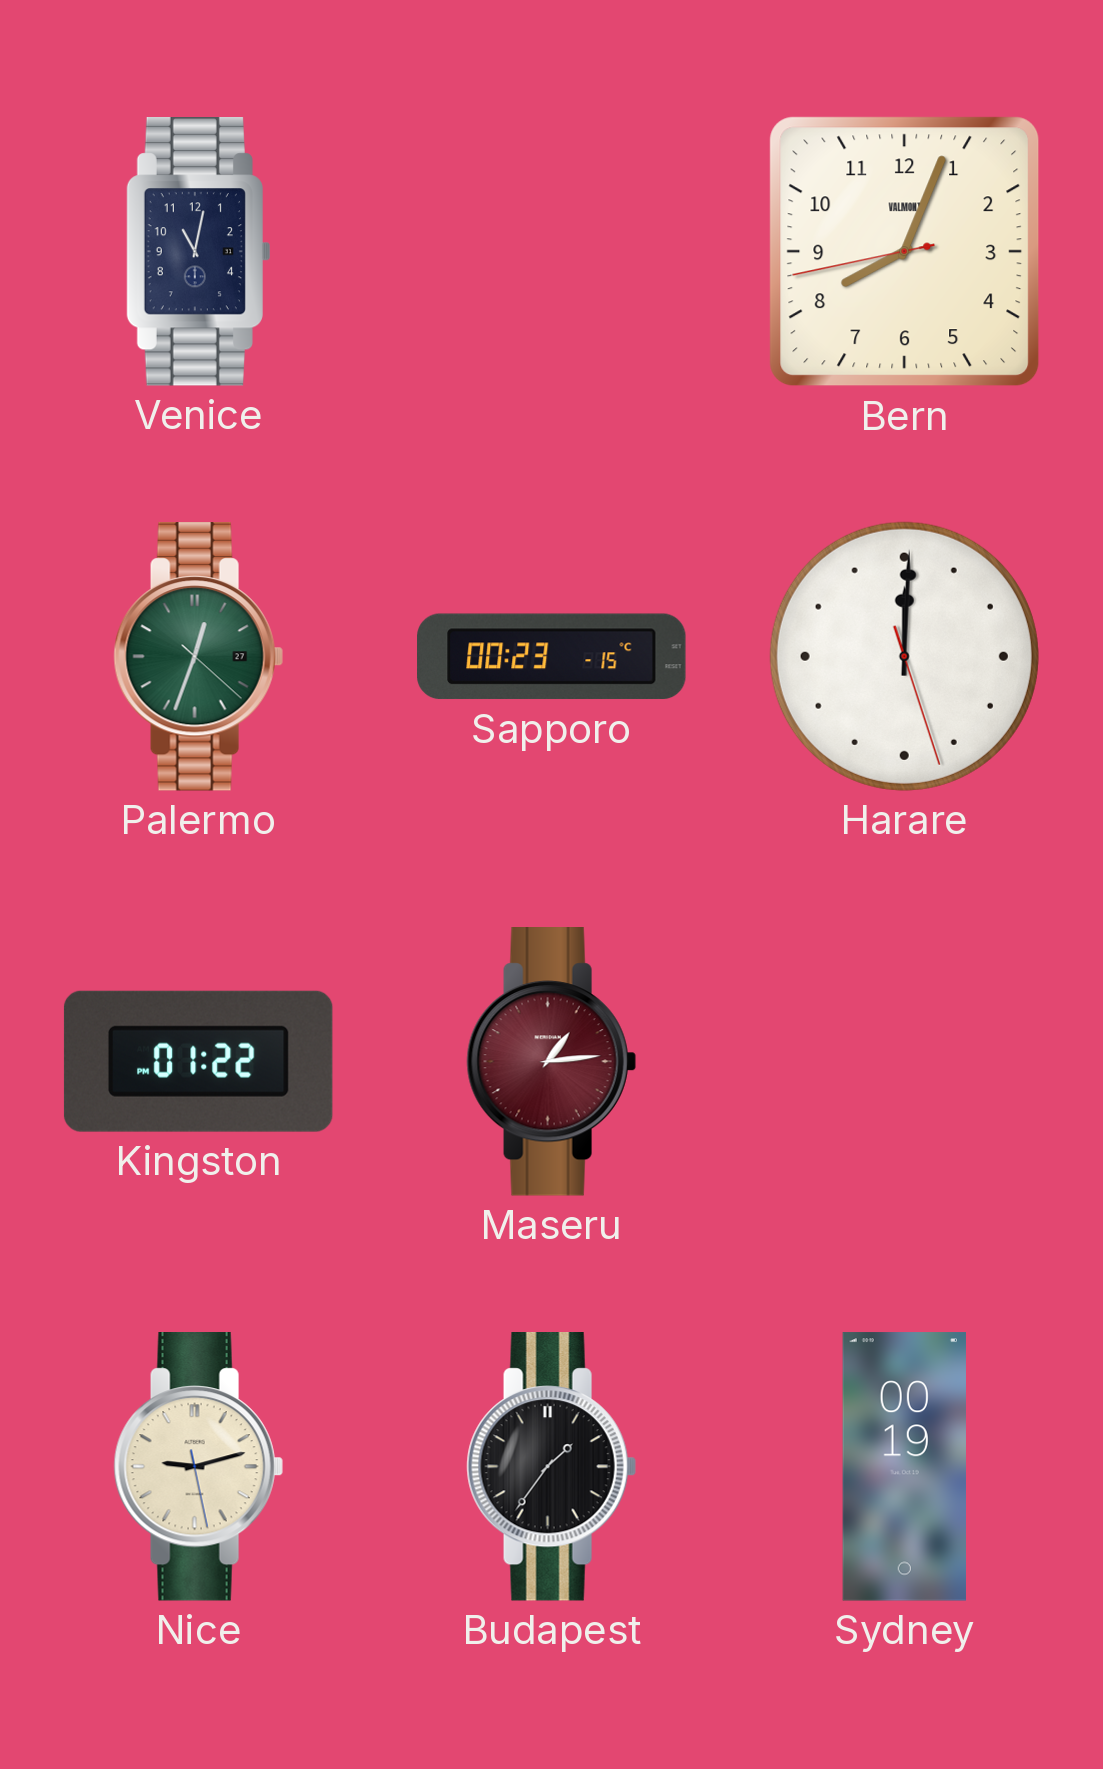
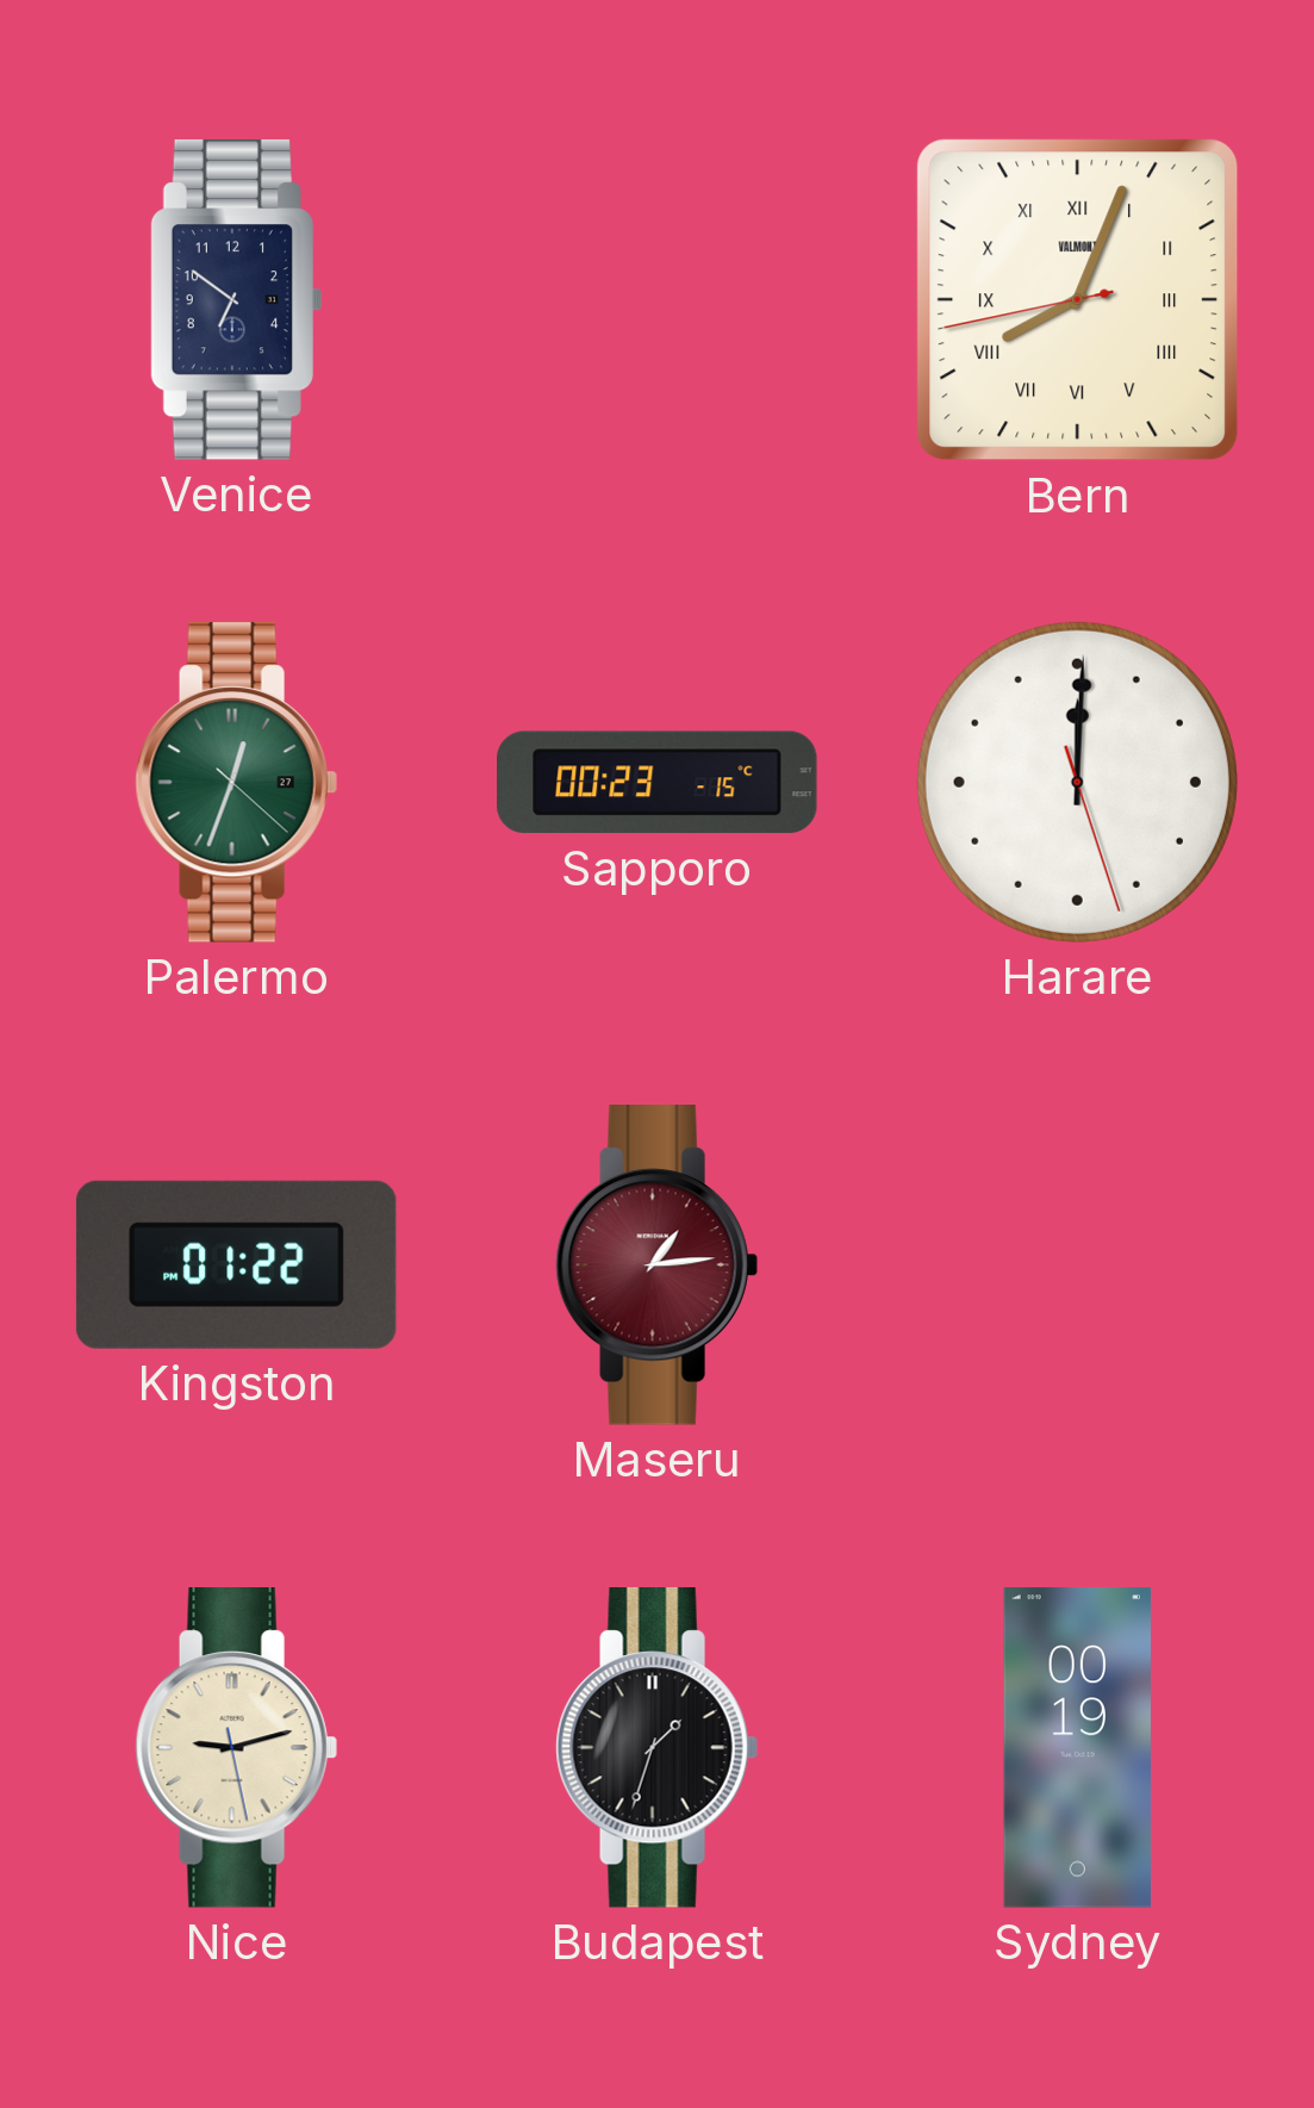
Venice: 11:02 -> 6:51
Bern numerals: Arabic -> Roman
Budapest: 1:36 -> 1:33
